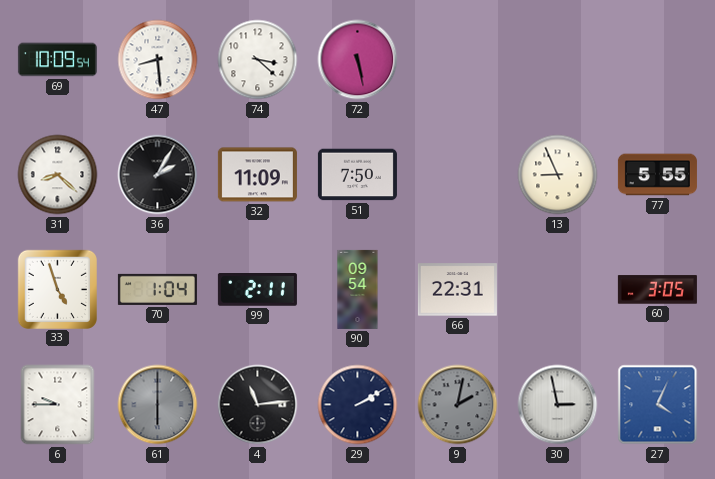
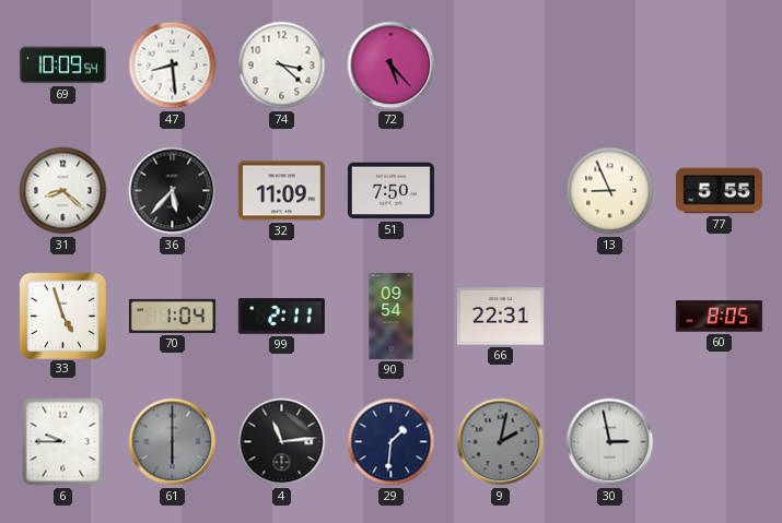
72: 5:28 -> 5:23
36: 2:05 -> 5:37
60: 3:05 -> 8:05
29: 2:10 -> 1:31
27: 4:04 -> none
